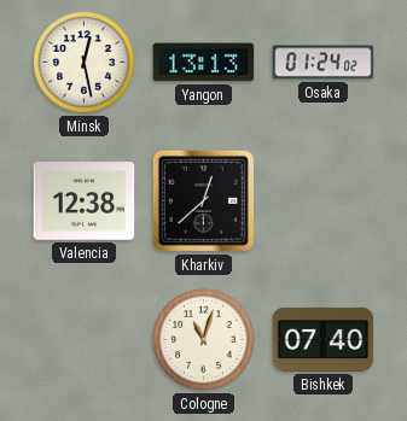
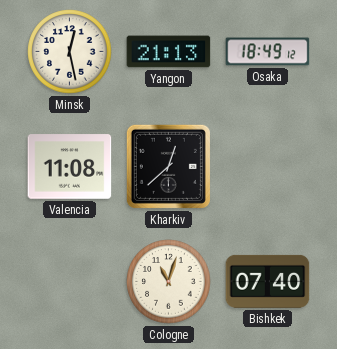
Yangon: 13:13 -> 21:13
Osaka: 01:24 -> 18:49
Valencia: 12:38 -> 11:08
